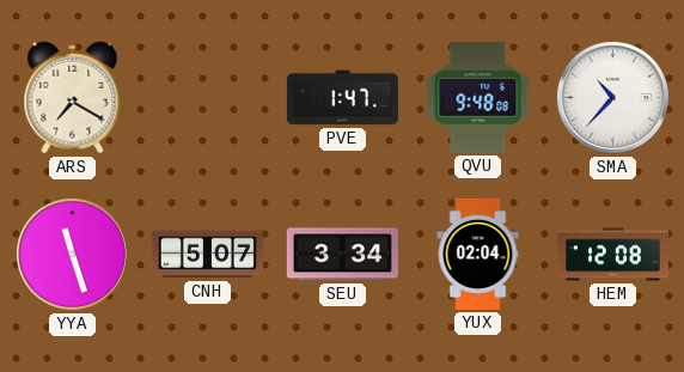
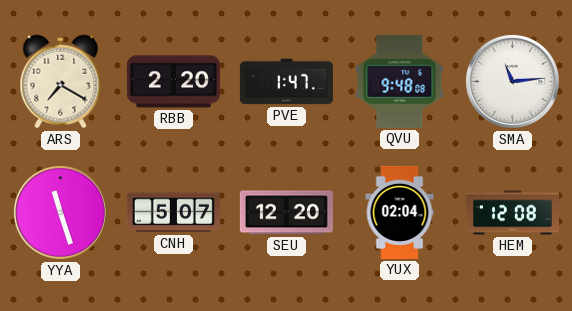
RBB: none -> 2:20
SMA: 10:37 -> 11:14
SEU: 3:34 -> 12:20
